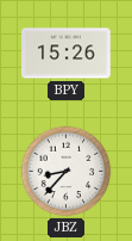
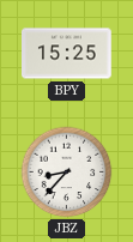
BPY: 15:26 -> 15:25
